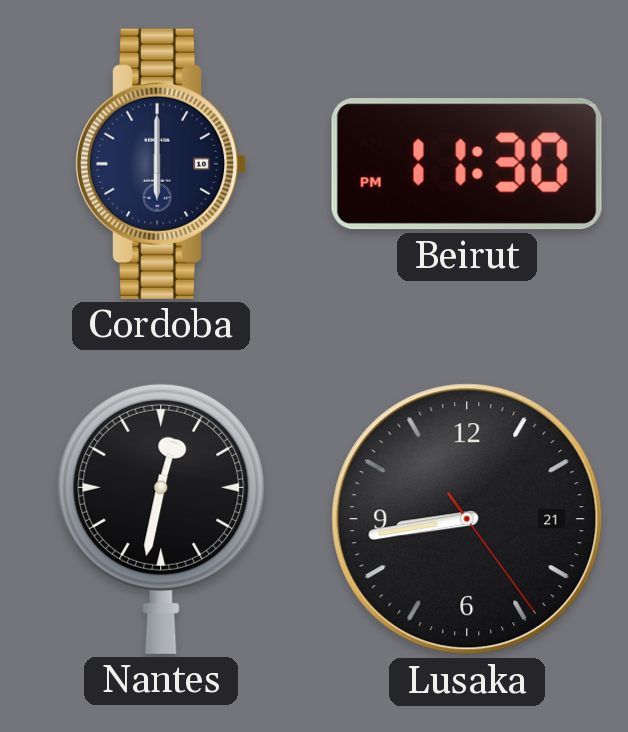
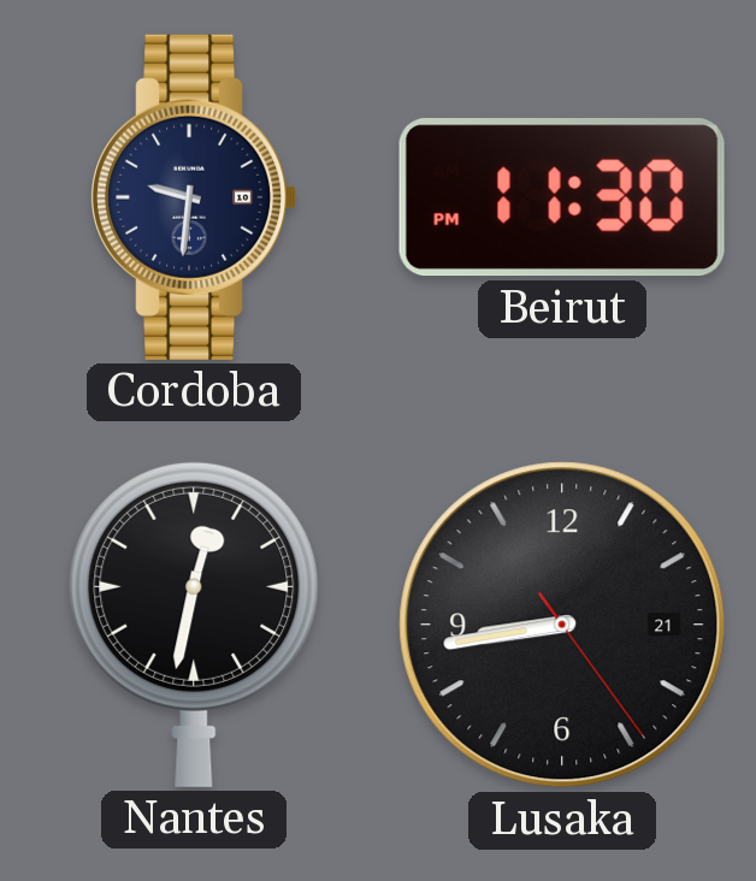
Cordoba: 6:00 -> 9:31
